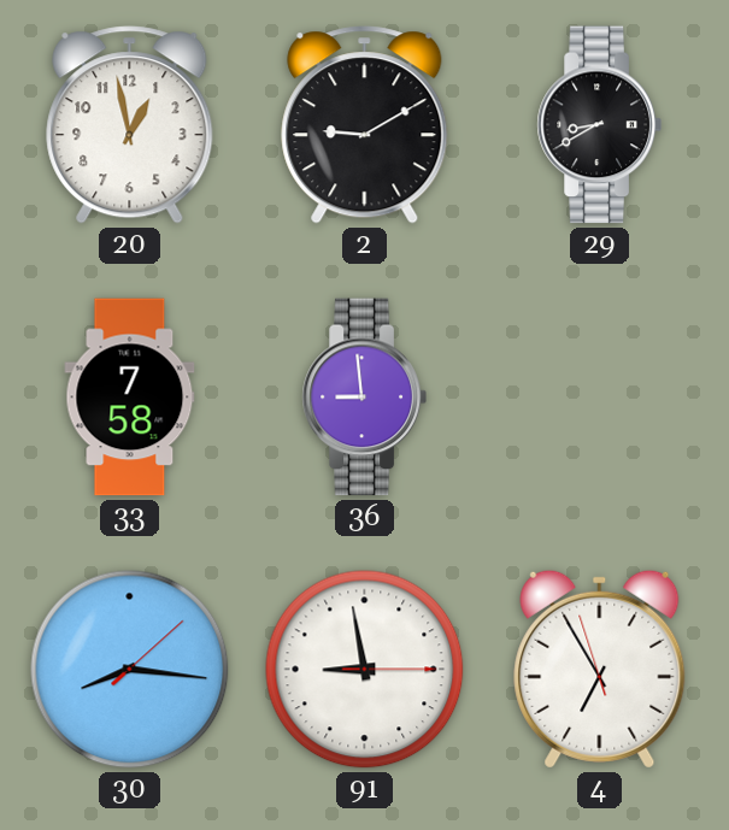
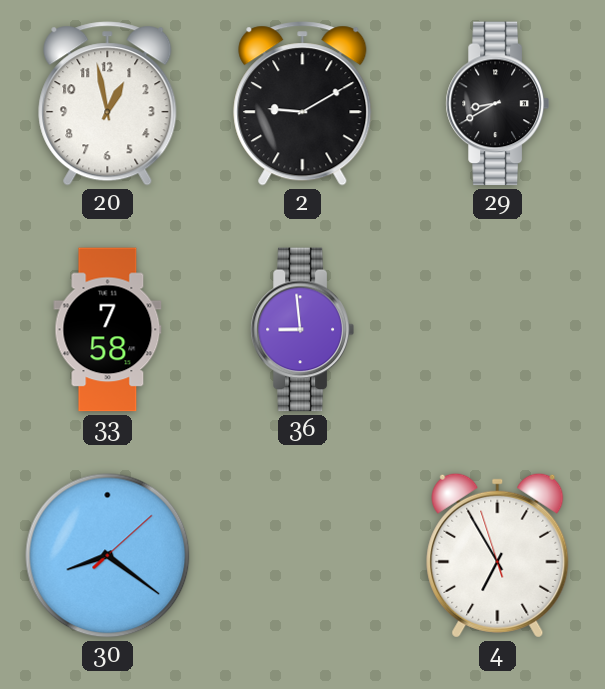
30: 8:16 -> 8:21
91: 8:58 -> none
